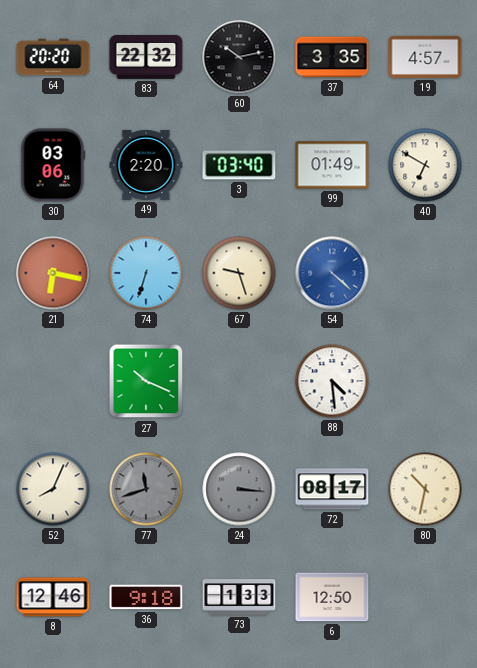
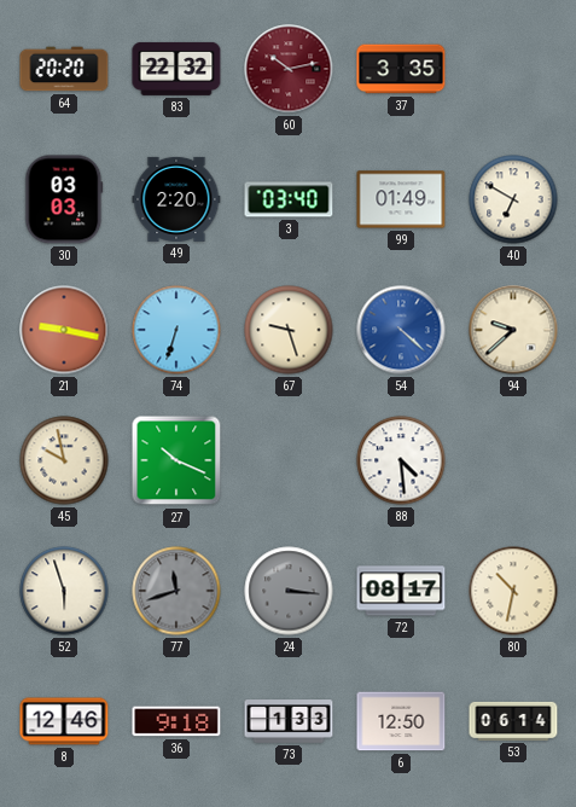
60 dial: black -> burgundy
19: 4:57 -> none
30: 03:06 -> 03:03
21: 6:17 -> 9:17
94: none -> 9:38
45: none -> 9:58
52: 8:04 -> 5:57
53: none -> 06:14
